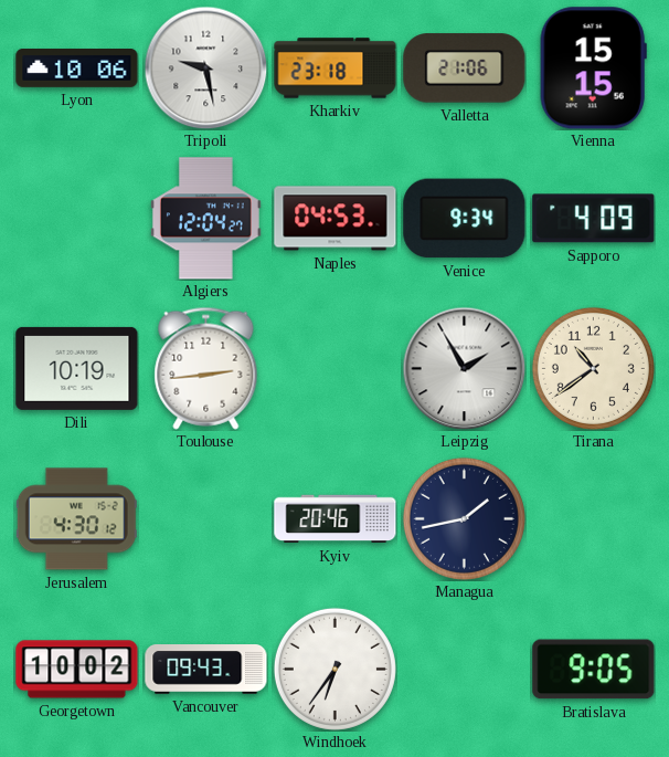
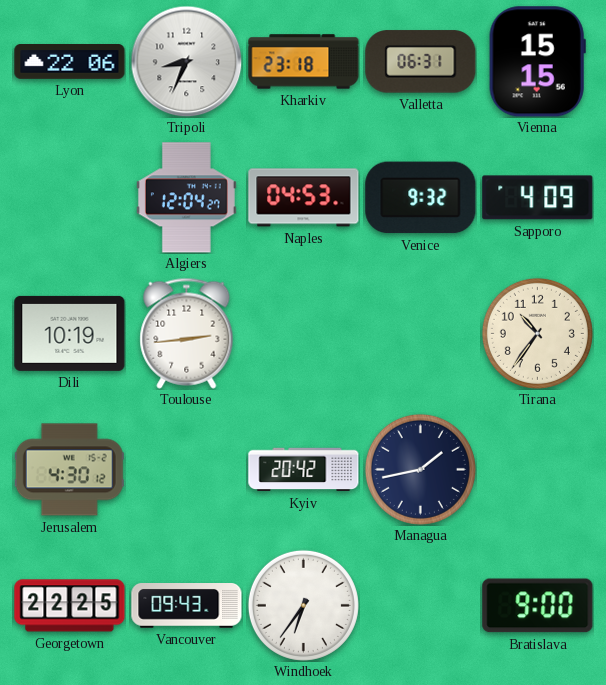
Lyon: 10:06 -> 22:06
Tripoli: 9:28 -> 8:34
Valletta: 21:06 -> 06:31
Venice: 9:34 -> 9:32
Leipzig: 1:55 -> none
Tirana: 10:39 -> 10:36
Kyiv: 20:46 -> 20:42
Georgetown: 10:02 -> 22:25
Bratislava: 9:05 -> 9:00
